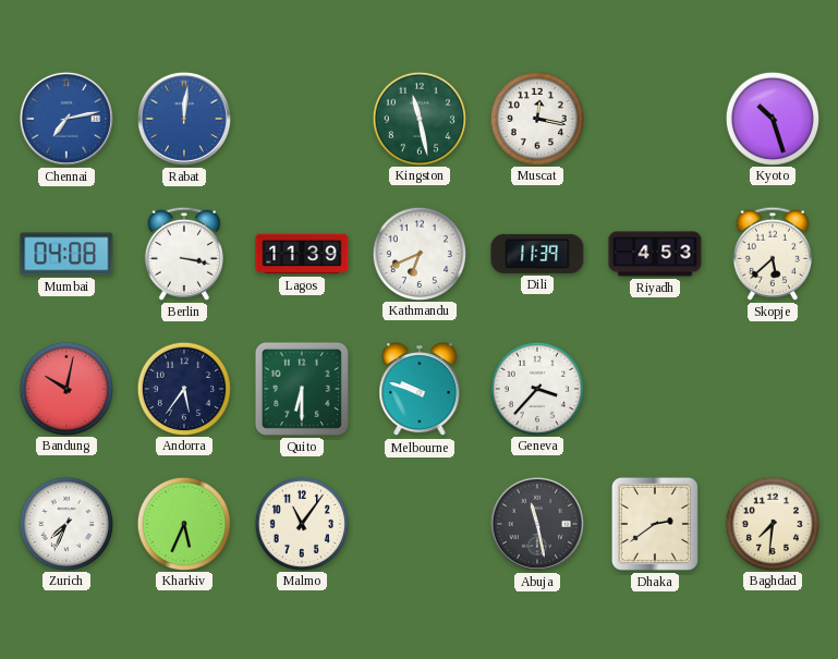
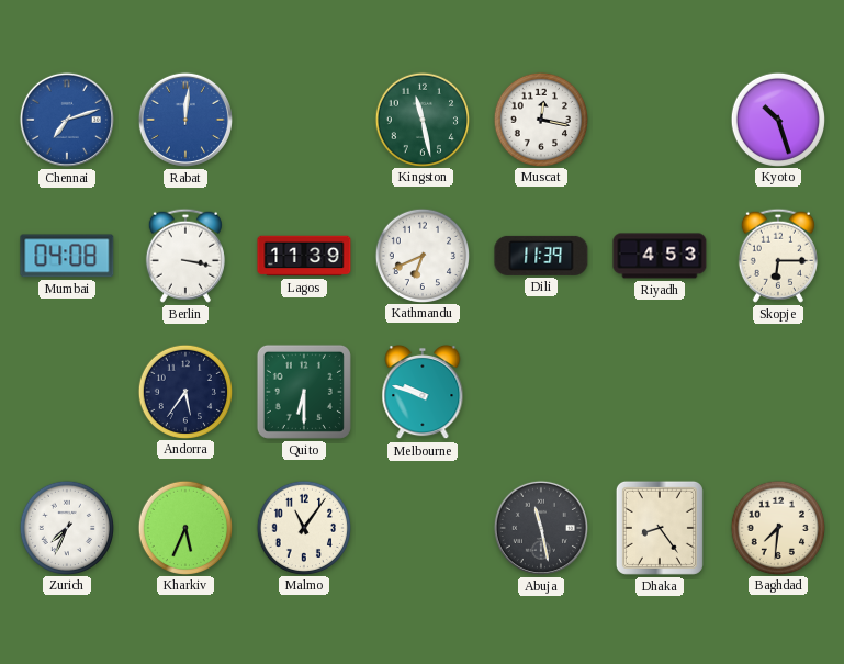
Chennai: 7:13 -> 7:12
Skopje: 5:38 -> 6:15
Bandung: 10:02 -> none
Geneva: 3:37 -> none
Dhaka: 2:39 -> 8:24
